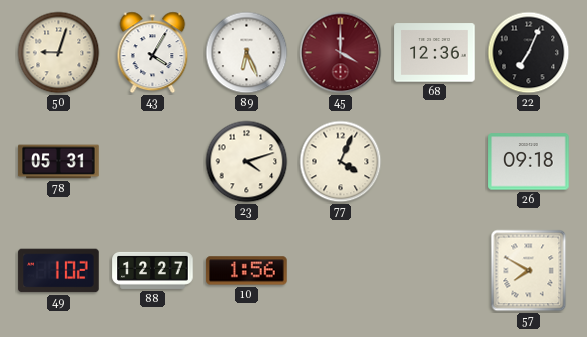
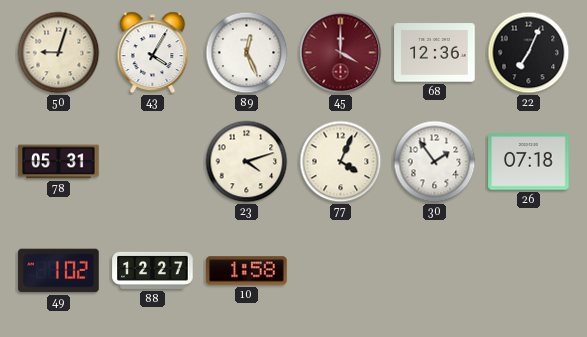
89: 6:26 -> 12:26
30: none -> 1:54
26: 09:18 -> 07:18
10: 1:56 -> 1:58
57: 7:50 -> none
